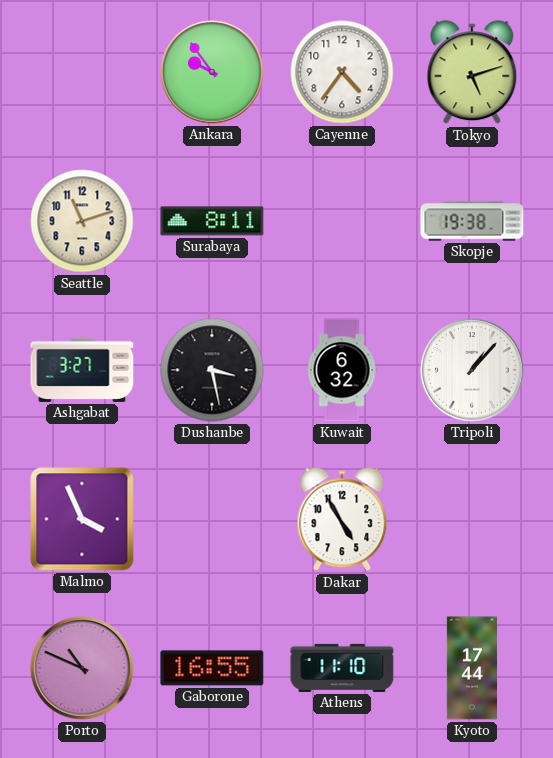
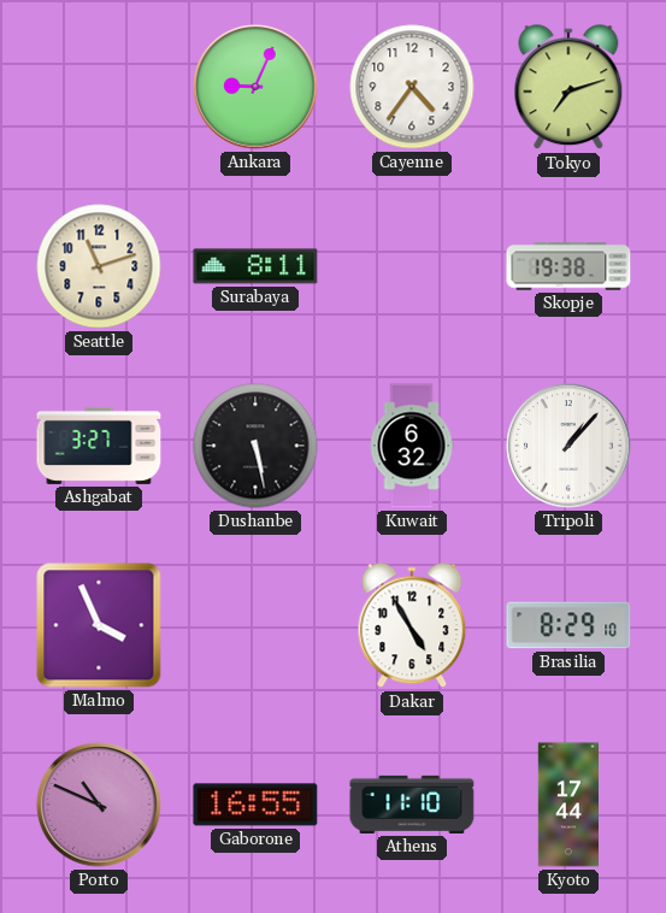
Ankara: 9:54 -> 9:04
Tokyo: 5:12 -> 7:12
Dushanbe: 3:28 -> 5:28
Brasilia: none -> 8:29
